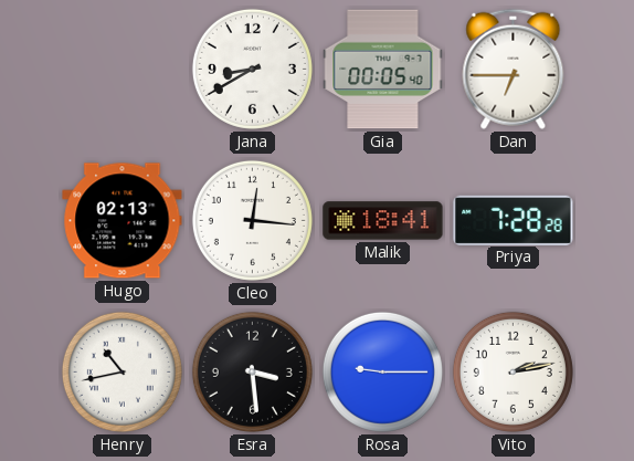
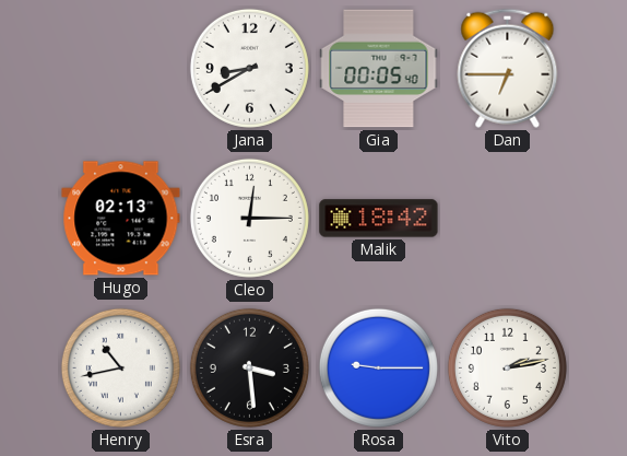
Cleo: 12:16 -> 12:15
Malik: 18:41 -> 18:42
Priya: 7:28 -> none
